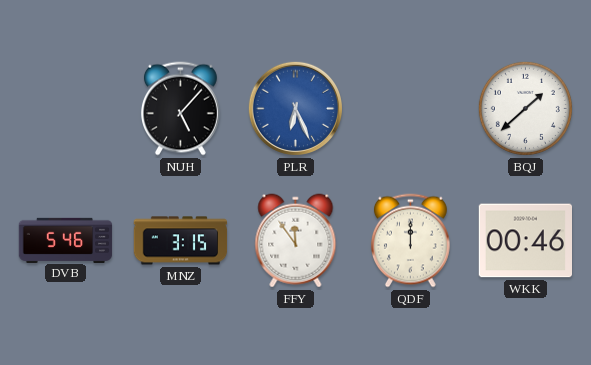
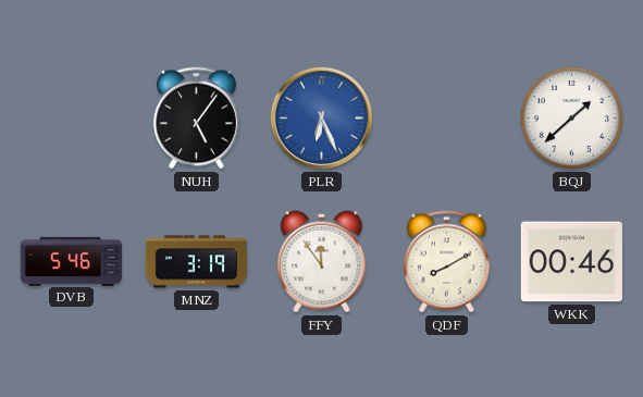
NUH: 5:07 -> 5:06
MNZ: 3:15 -> 3:19
QDF: 12:00 -> 8:10
